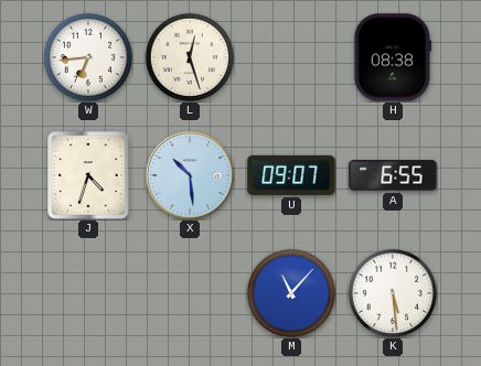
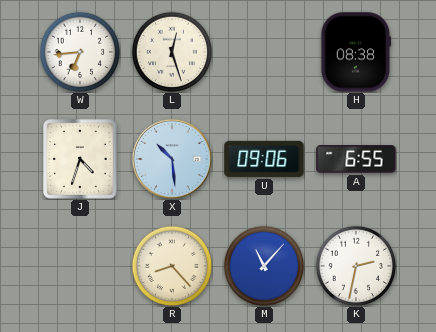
U: 09:07 -> 09:06
R: none -> 8:23
K: 5:29 -> 2:32
